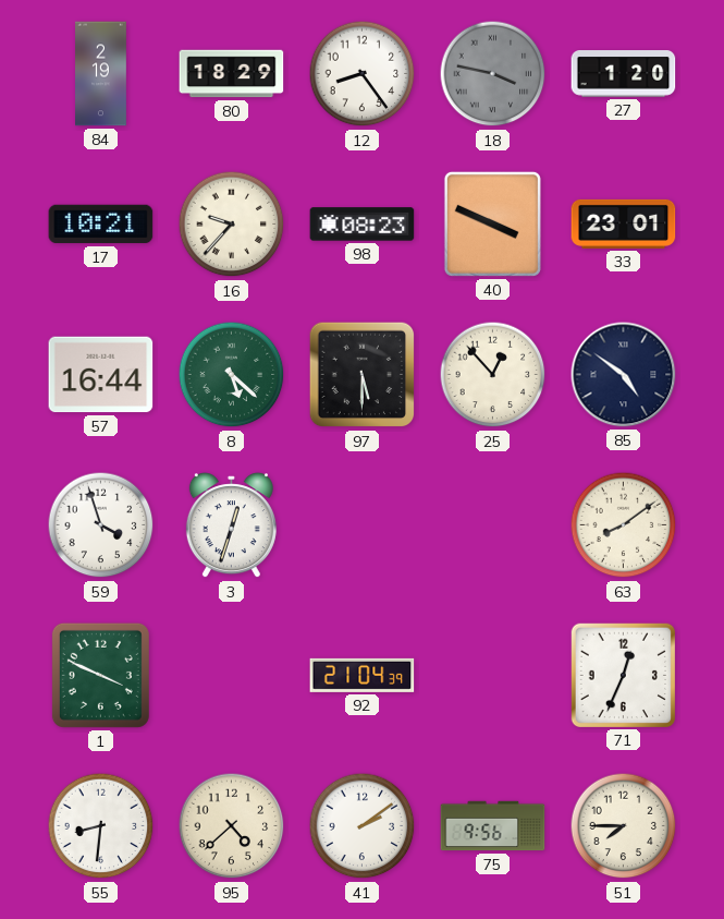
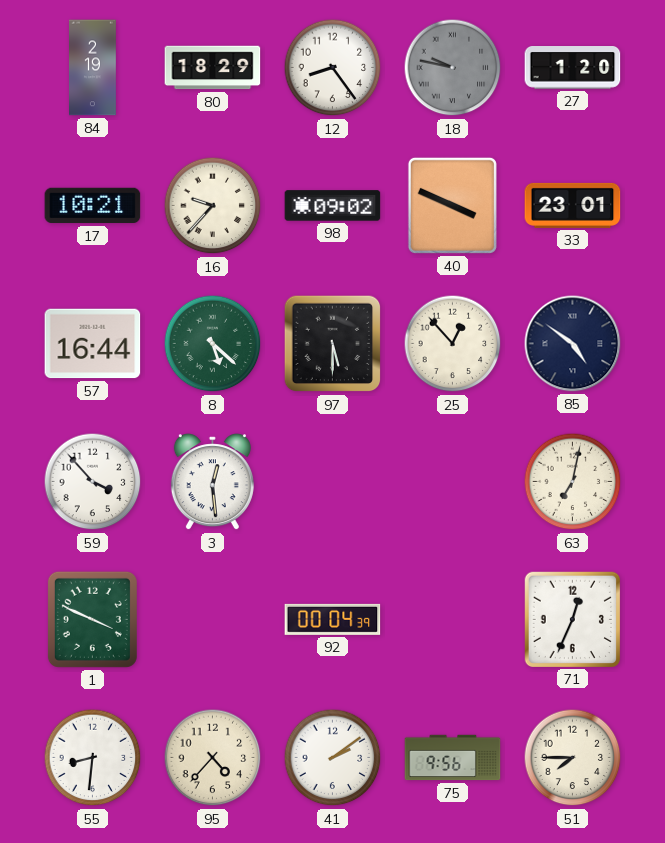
18: 3:47 -> 9:47
98: 08:23 -> 09:02
59: 3:57 -> 3:53
3: 12:33 -> 12:29
63: 8:09 -> 7:02
92: 21:04 -> 00:04
95: 4:38 -> 4:37
